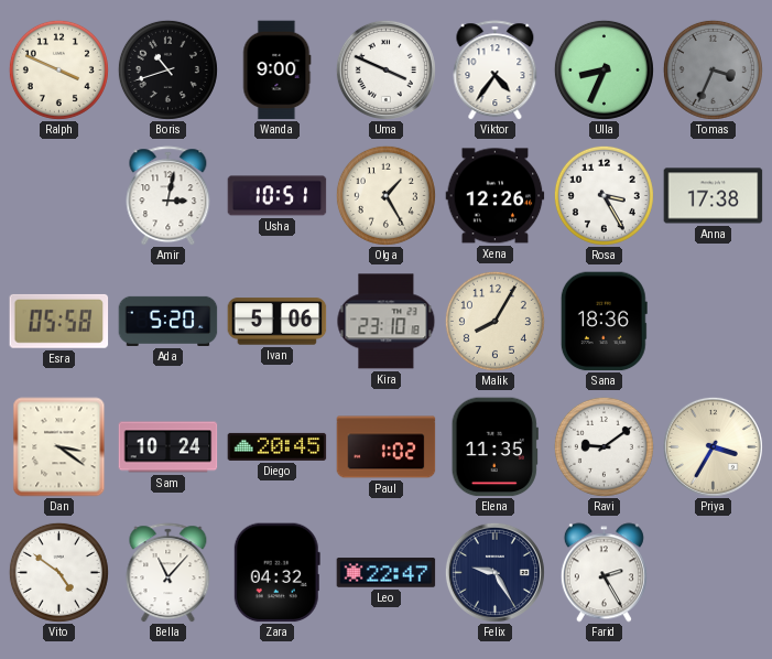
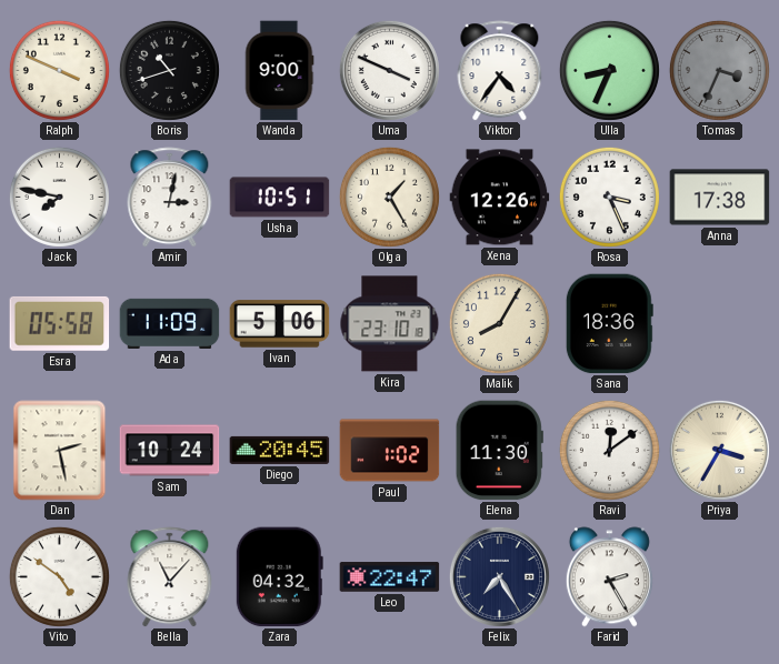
Jack: none -> 7:47
Rosa: 3:25 -> 3:26
Ada: 5:20 -> 11:09
Dan: 3:21 -> 2:28
Elena: 11:35 -> 11:30
Ravi: 9:09 -> 12:09
Felix: 9:25 -> 7:25
